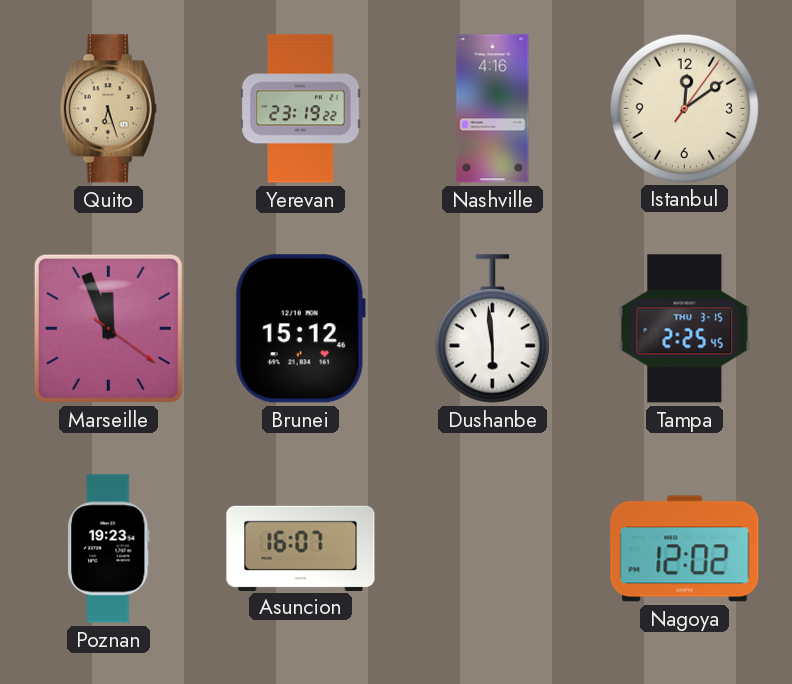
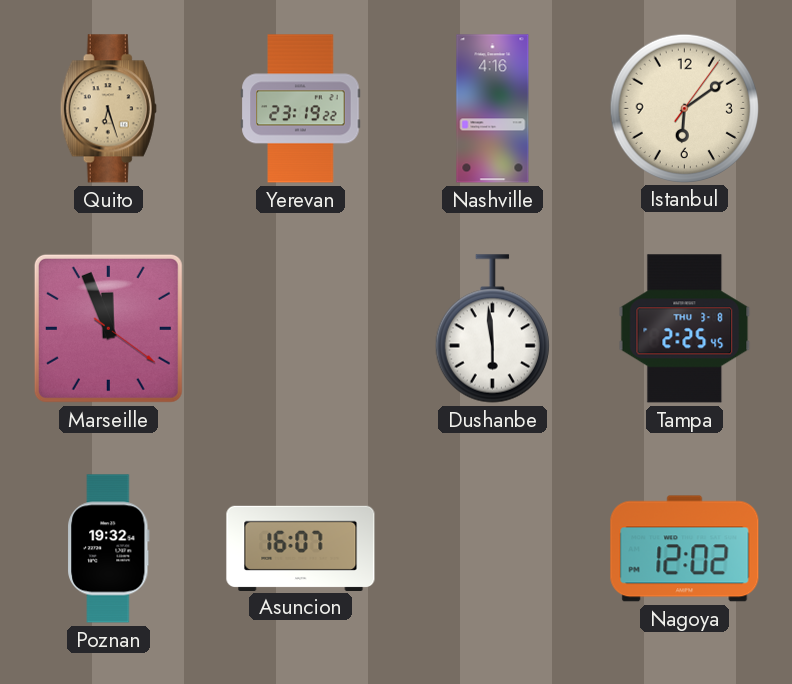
Istanbul: 12:09 -> 6:09
Brunei: 15:12 -> none
Tampa date: THU 3-15 -> THU 3-8
Poznan: 19:23 -> 19:32
